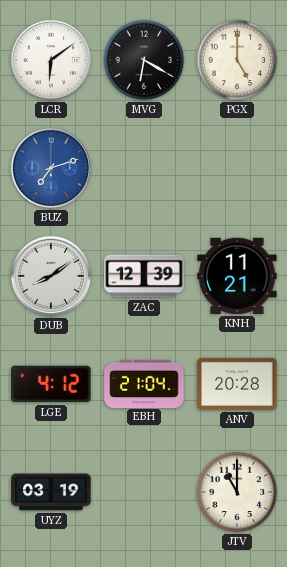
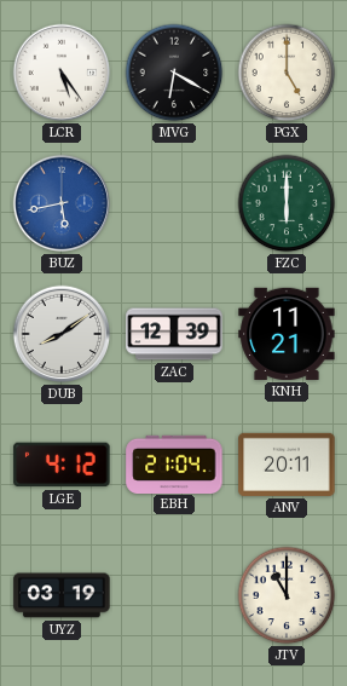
LCR: 6:09 -> 5:24
BUZ: 7:12 -> 5:43
FZC: none -> 6:00
ANV: 20:28 -> 20:11
